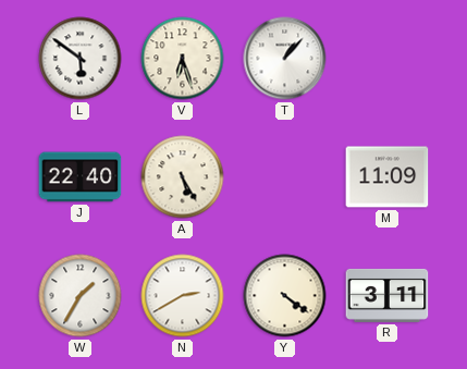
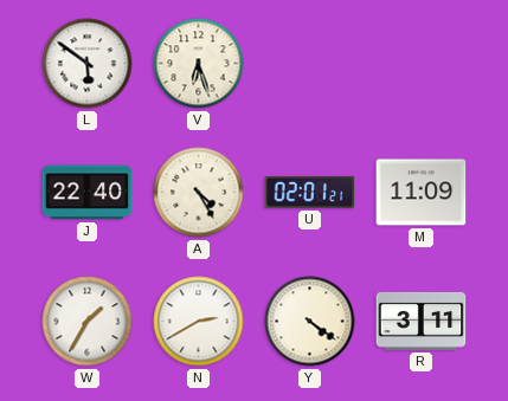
T: 1:07 -> none
A: 5:25 -> 4:25
U: none -> 02:01
